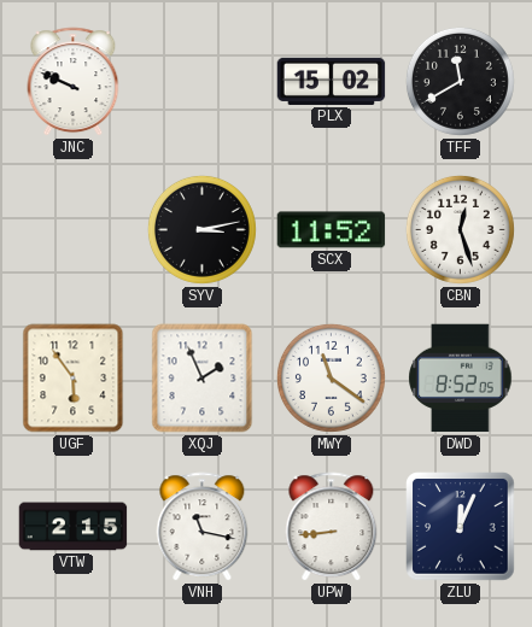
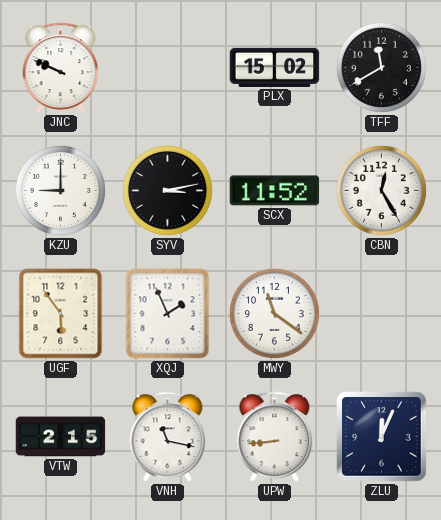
KZU: none -> 9:00
CBN: 12:27 -> 12:25
DWD: 8:52 -> none
